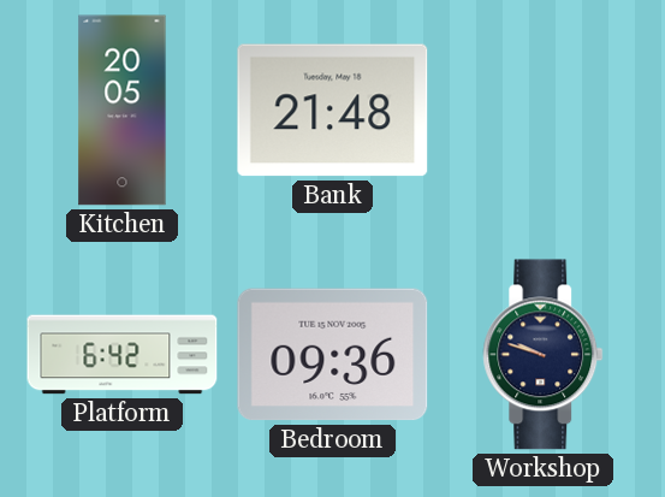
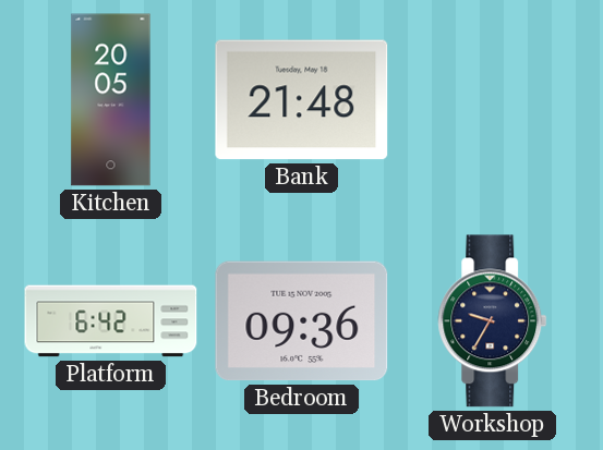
Workshop: 9:48 -> 9:35
